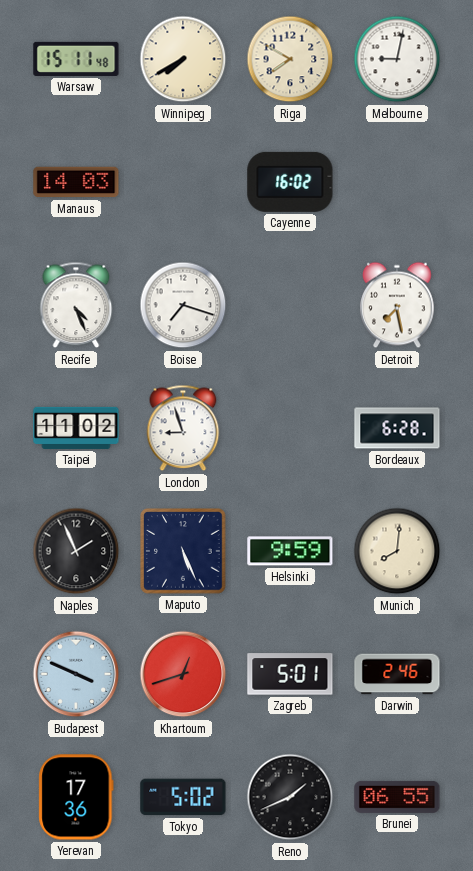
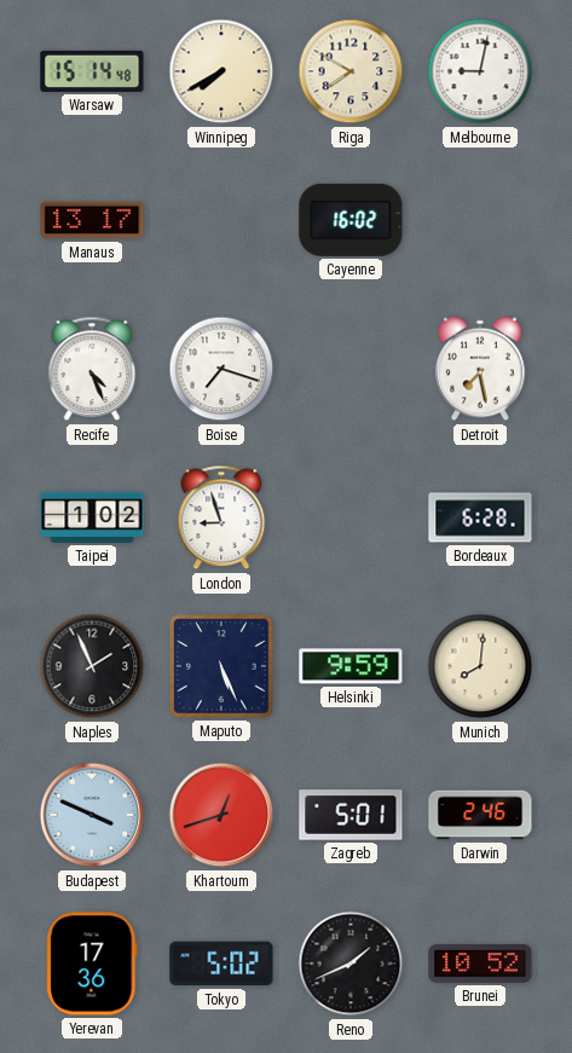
Warsaw: 15:11 -> 15:14
Manaus: 14:03 -> 13:17
Taipei: 11:02 -> 1:02
Brunei: 06:55 -> 10:52
